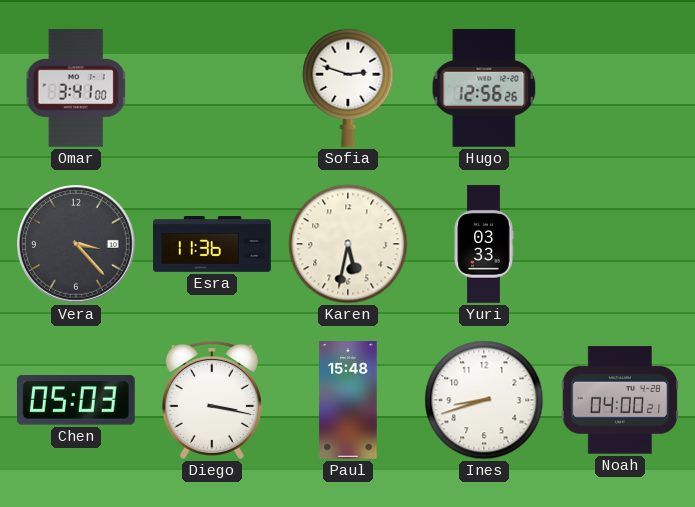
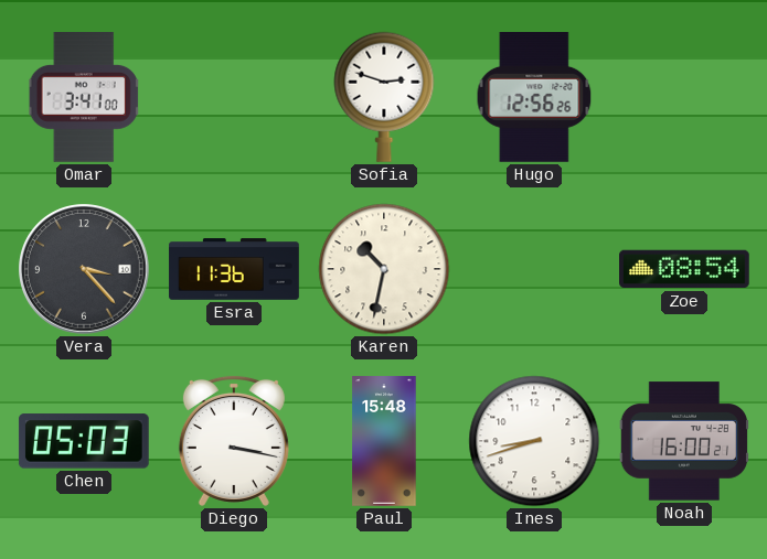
Karen: 5:32 -> 10:32
Yuri: 03:33 -> none
Zoe: none -> 08:54
Noah: 04:00 -> 16:00
